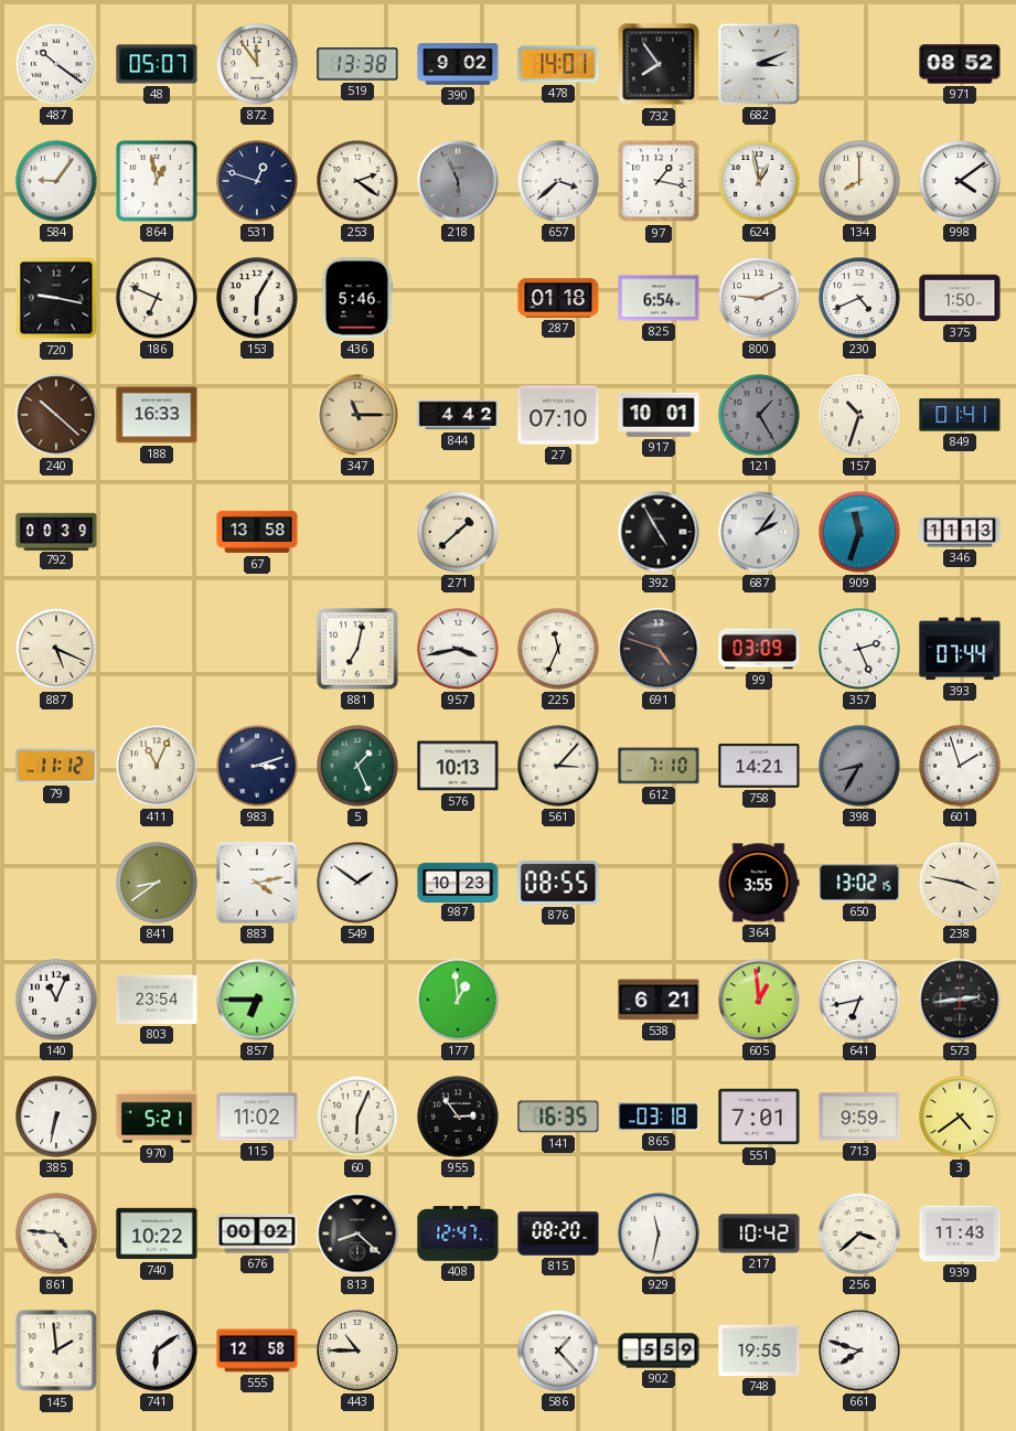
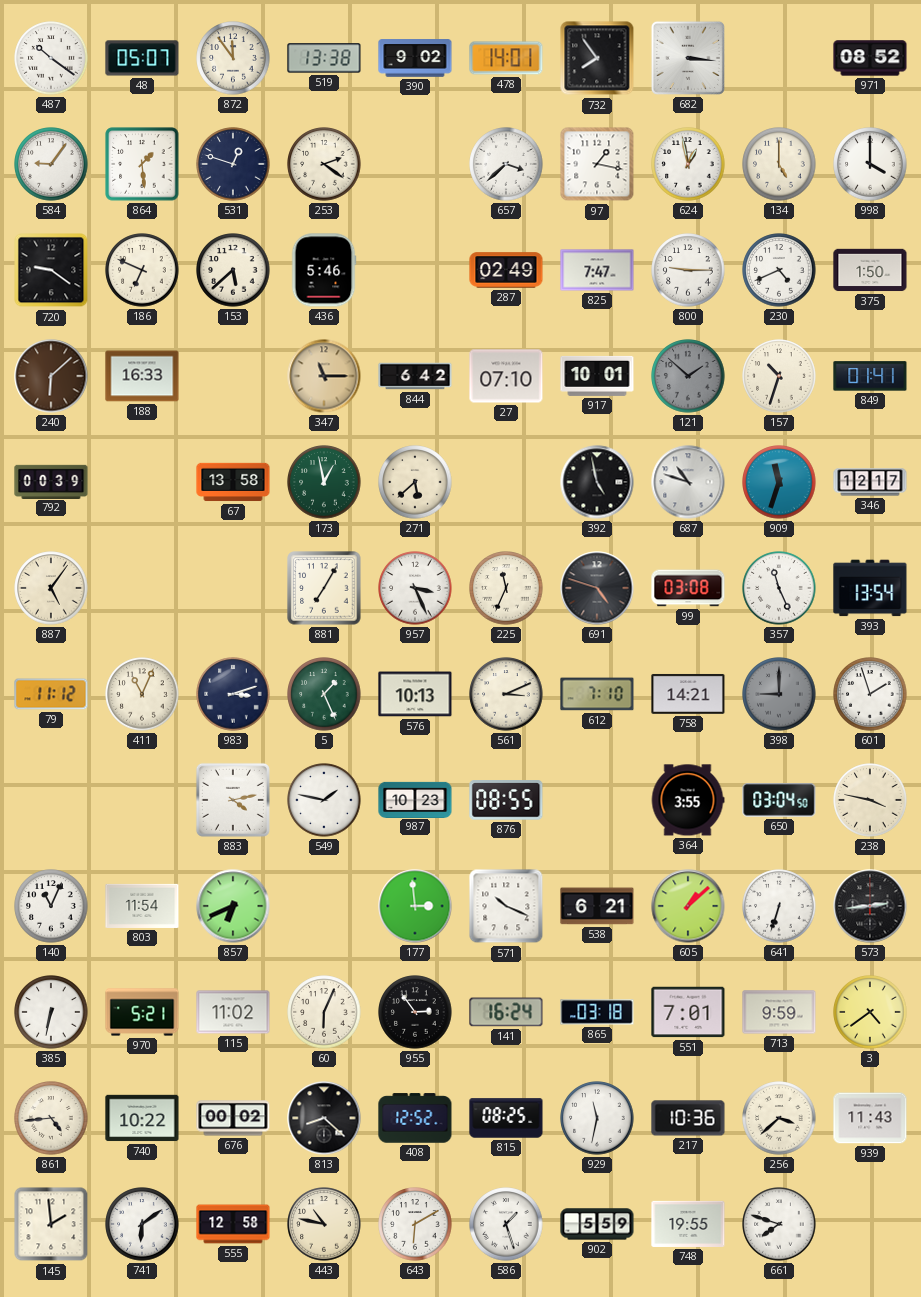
682: 3:11 -> 3:16
864: 12:58 -> 1:29
218: 5:56 -> none
134: 8:00 -> 5:00
998: 4:09 -> 4:00
720: 9:17 -> 9:21
153: 6:05 -> 5:38
287: 01:18 -> 02:49
825: 6:54 -> 7:47
800: 9:11 -> 9:15
240: 10:22 -> 6:08
844: 4:42 -> 6:42
121: 1:25 -> 1:52
173: none -> 12:58
271: 1:38 -> 5:38
392: 4:55 -> 4:58
687: 2:06 -> 10:48
346: 11:13 -> 12:17
887: 5:19 -> 5:06
881: 7:02 -> 7:05
957: 3:43 -> 3:26
99: 03:09 -> 03:08
357: 2:26 -> 11:26
393: 07:44 -> 13:54
561: 3:07 -> 3:11
398: 8:35 -> 9:00
841: 8:39 -> none
549: 1:51 -> 1:47
650: 13:02 -> 03:04
803: 23:54 -> 11:54
857: 6:45 -> 6:41
177: 12:59 -> 2:59
571: none -> 10:19
605: 12:59 -> 1:08
641: 6:43 -> 6:33
141: 16:35 -> 16:24
861: 4:46 -> 4:44
408: 12:47 -> 12:52
815: 08:20 -> 08:25
217: 10:42 -> 10:36
443: 10:45 -> 10:47
643: none -> 6:10
586: 1:23 -> 1:27
